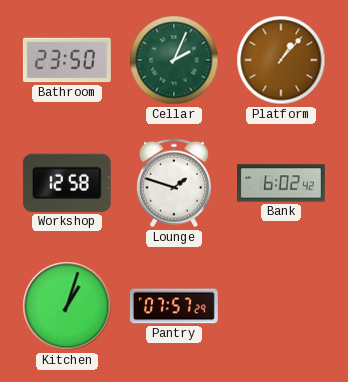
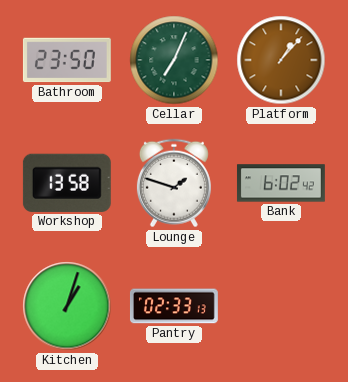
Cellar: 2:04 -> 7:04
Workshop: 12:58 -> 13:58
Pantry: 07:57 -> 02:33
